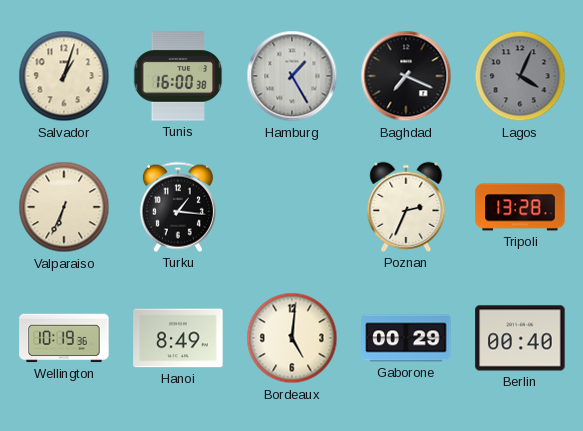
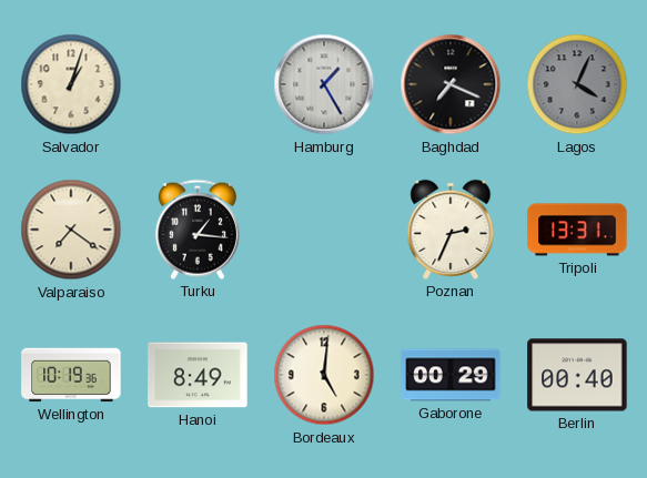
Tunis: 16:00 -> none
Valparaiso: 6:34 -> 7:21
Tripoli: 13:28 -> 13:31
